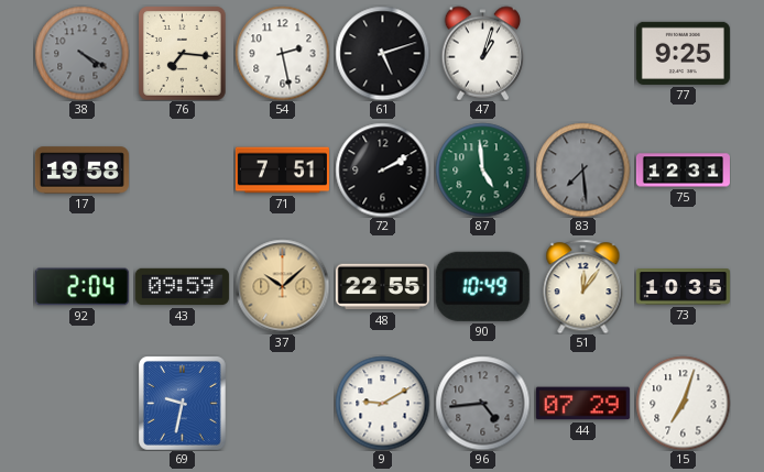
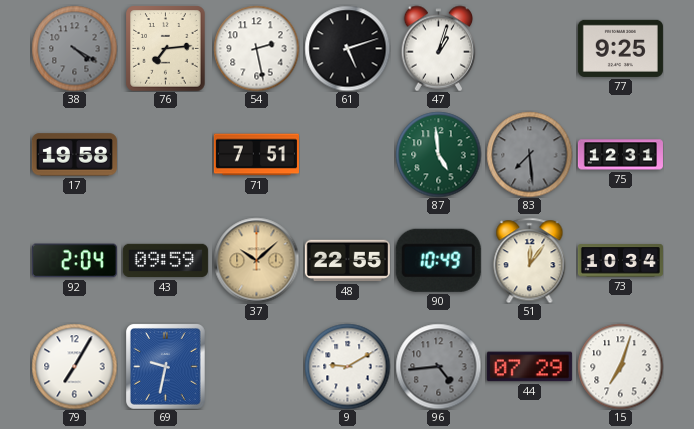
76: 7:16 -> 7:14
72: 2:10 -> none
73: 10:35 -> 10:34
79: none -> 7:05
